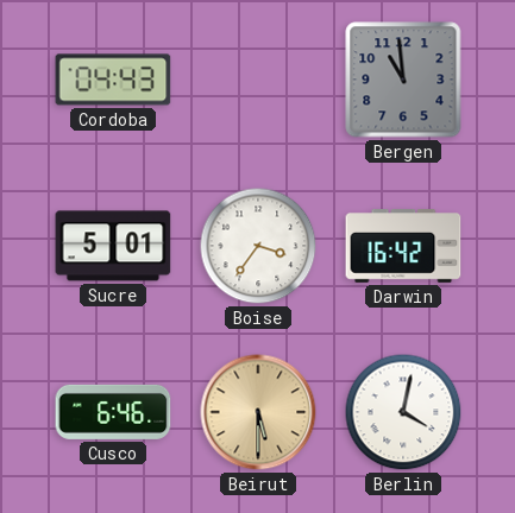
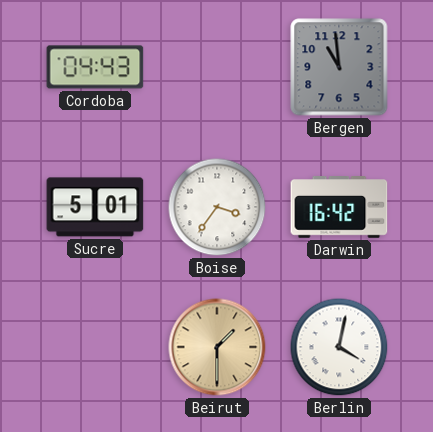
Cusco: 6:46 -> none
Beirut: 5:30 -> 1:30
